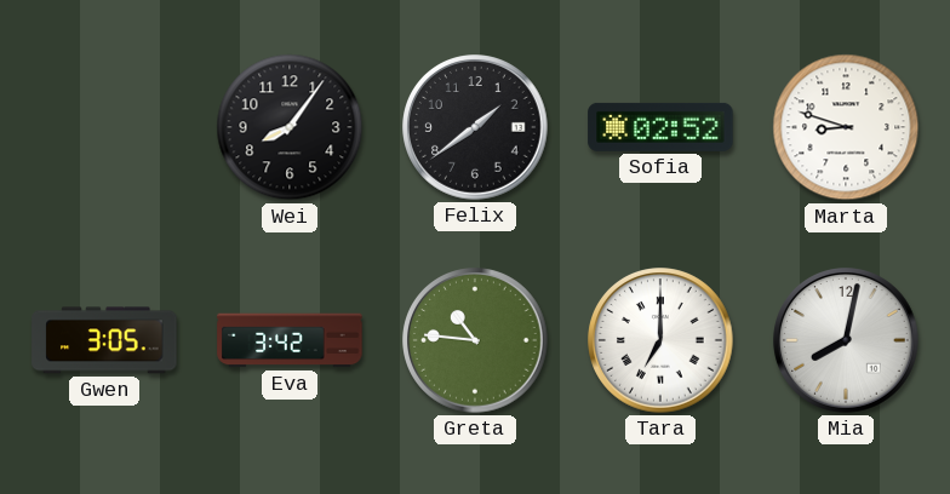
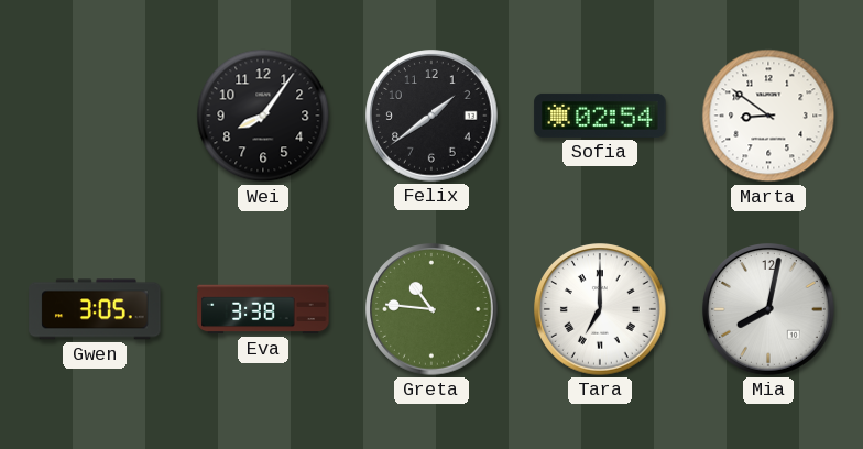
Sofia: 02:52 -> 02:54
Marta: 8:48 -> 8:51
Eva: 3:42 -> 3:38
